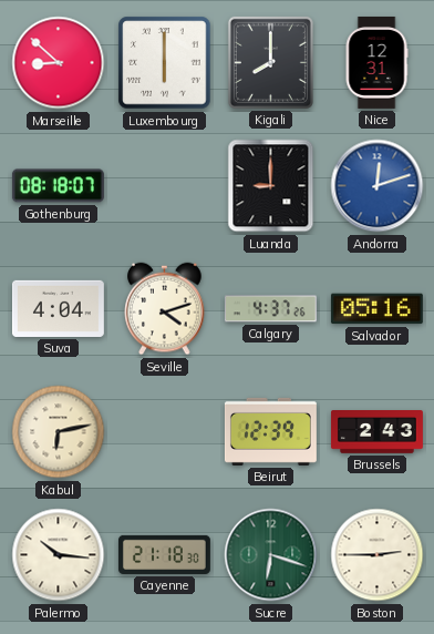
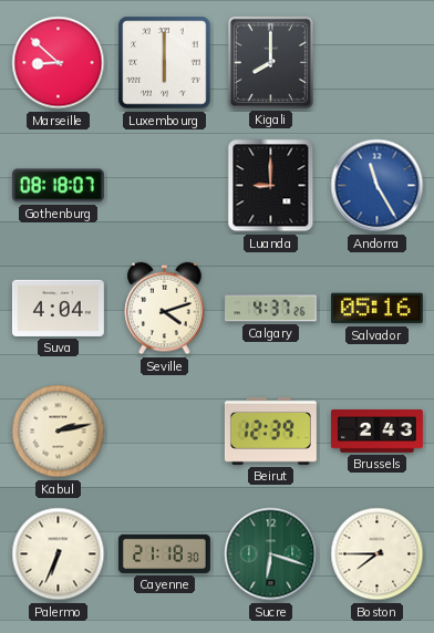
Nice: 12:31 -> none
Andorra: 12:12 -> 11:25
Kabul: 6:13 -> 2:13
Palermo: 10:16 -> 6:34
Boston: 2:45 -> 7:45
